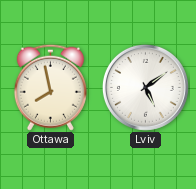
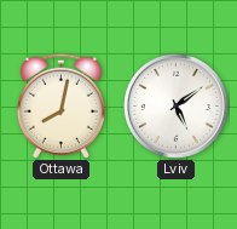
Ottawa: 7:58 -> 8:02
